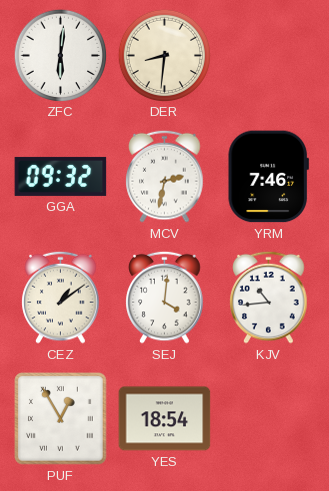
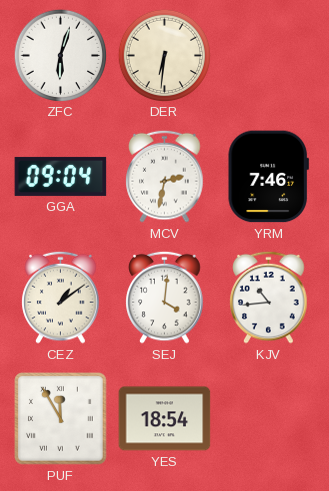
ZFC: 6:01 -> 6:03
DER: 8:31 -> 6:31
GGA: 09:32 -> 09:04
PUF: 12:55 -> 11:55
